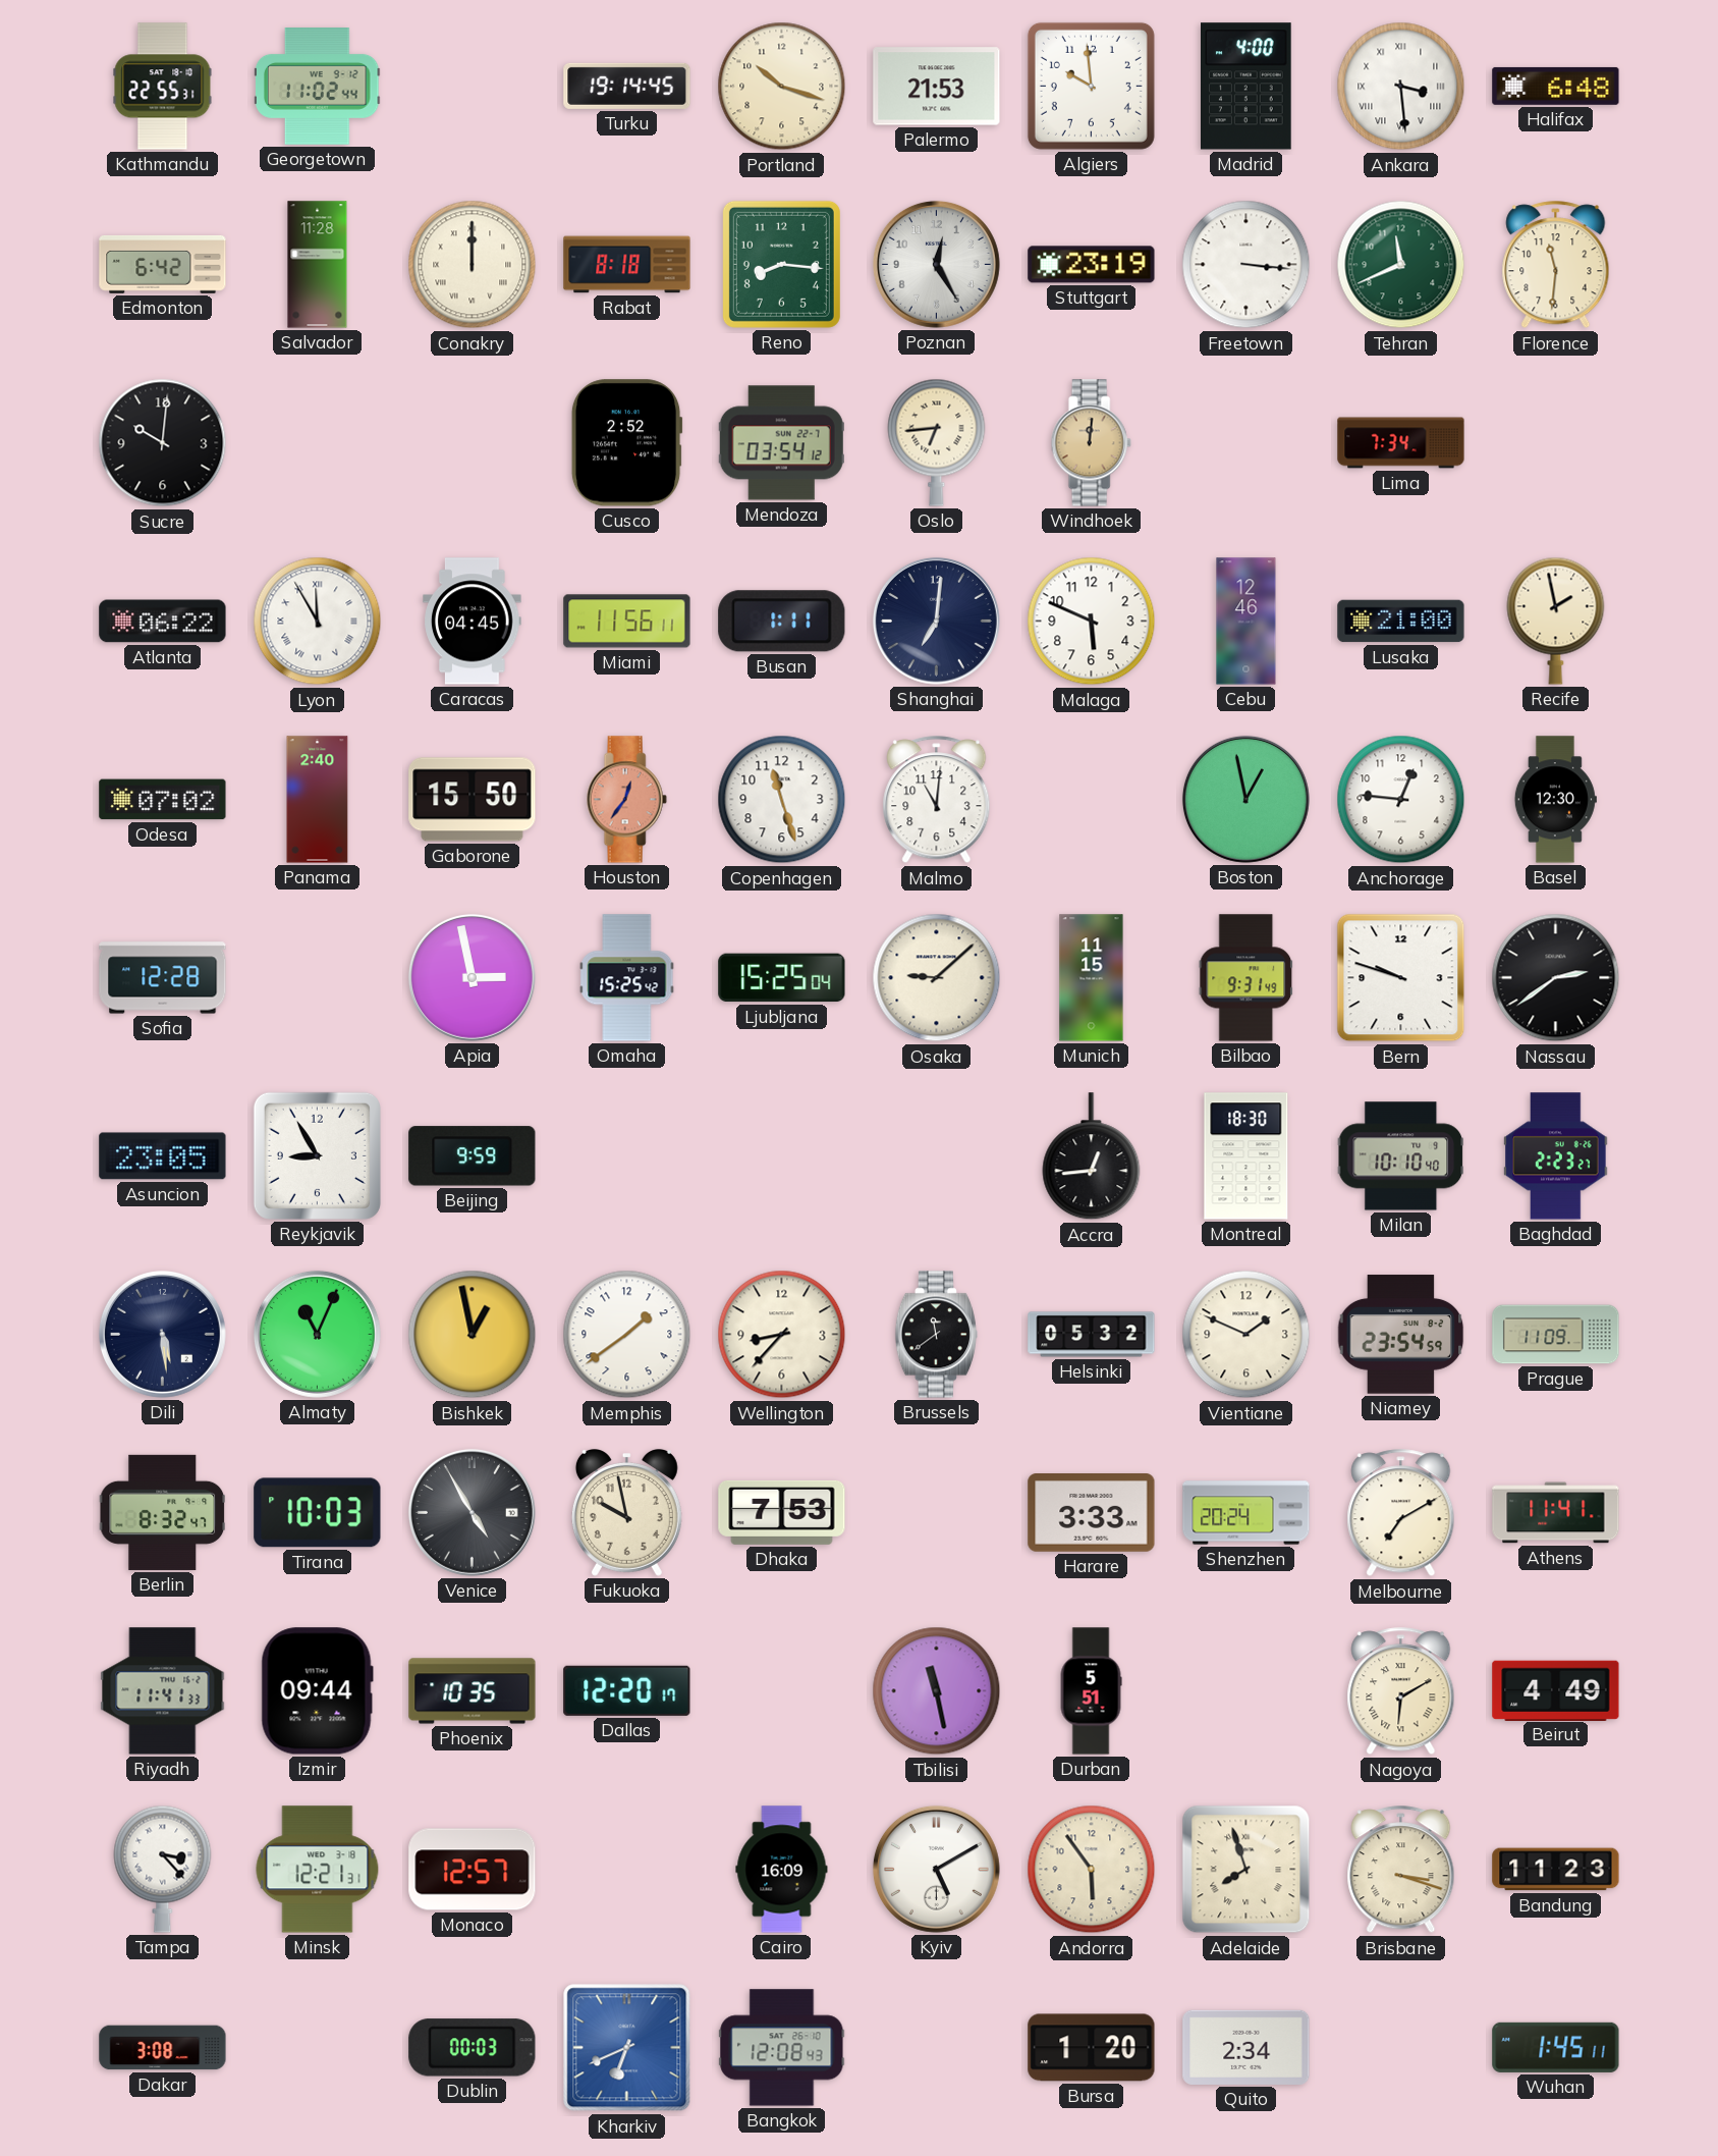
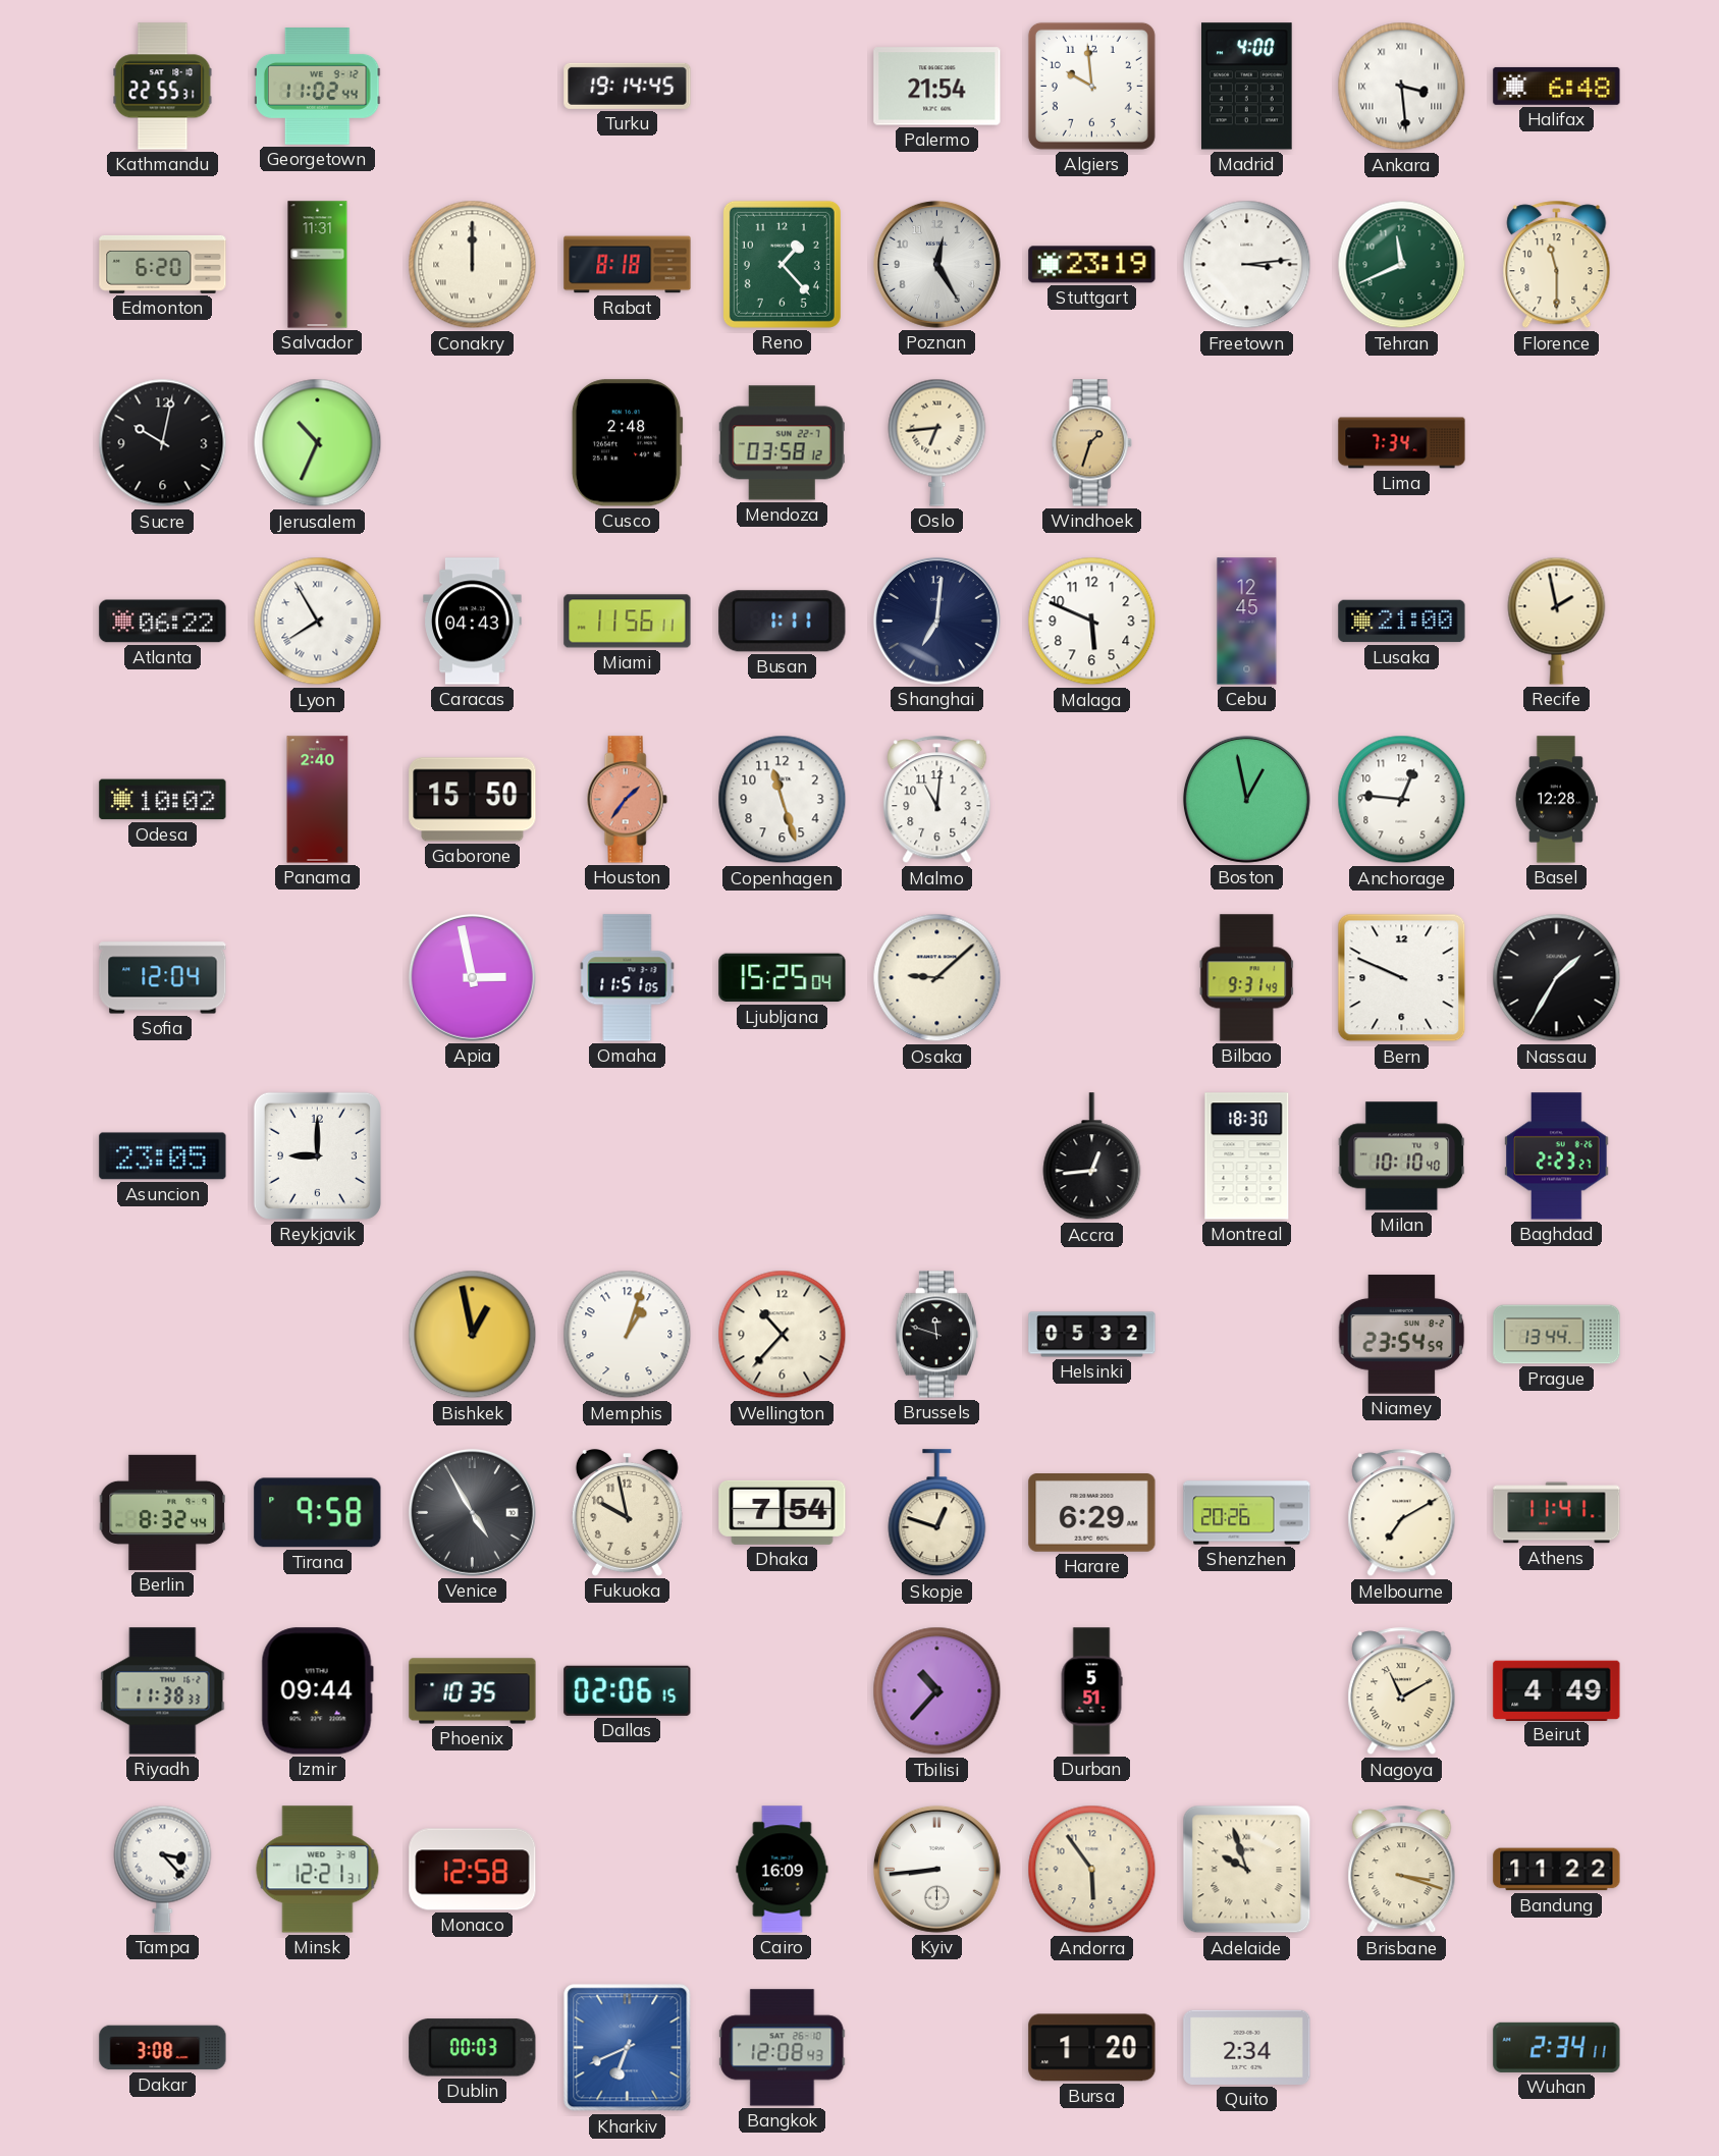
Portland: 10:18 -> none
Palermo: 21:53 -> 21:54
Edmonton: 6:42 -> 6:20
Salvador: 11:28 -> 11:31
Reno: 8:16 -> 1:23
Freetown: 3:16 -> 3:14
Florence: 11:31 -> 11:30
Sucre: 10:01 -> 10:02
Jerusalem: none -> 10:34
Cusco: 2:52 -> 2:48
Mendoza: 03:54 -> 03:58
Windhoek: 12:01 -> 1:33
Lyon: 11:55 -> 7:55
Caracas: 04:45 -> 04:43
Cebu: 12:46 -> 12:45
Odesa: 07:02 -> 10:02
Houston: 12:36 -> 1:36
Basel: 12:30 -> 12:28
Sofia: 12:28 -> 12:04
Omaha: 15:25 -> 11:51
Munich: 11:15 -> none
Bern: 9:48 -> 9:49
Nassau: 2:39 -> 1:35
Reykjavik: 8:55 -> 9:00
Beijing: 9:59 -> none
Dili: 5:29 -> none
Almaty: 11:04 -> none
Memphis: 1:39 -> 1:03
Wellington: 8:37 -> 10:37
Brussels: 11:39 -> 11:48
Vientiane: 1:49 -> none
Prague: 11:09 -> 13:44
Berlin: 8:32:47 -> 8:32:44
Tirana: 10:03 -> 9:58
Dhaka: 7:53 -> 7:54
Skopje: none -> 12:48
Harare: 3:33 -> 6:29
Shenzhen: 20:24 -> 20:26
Riyadh: 11:41 -> 11:38
Dallas: 12:20 -> 02:06
Tbilisi: 11:28 -> 10:37
Nagoya: 6:10 -> 11:10
Monaco: 12:57 -> 12:58
Kyiv: 5:10 -> 8:44
Adelaide: 7:57 -> 9:57
Bandung: 11:23 -> 11:22
Wuhan: 1:45 -> 2:34
